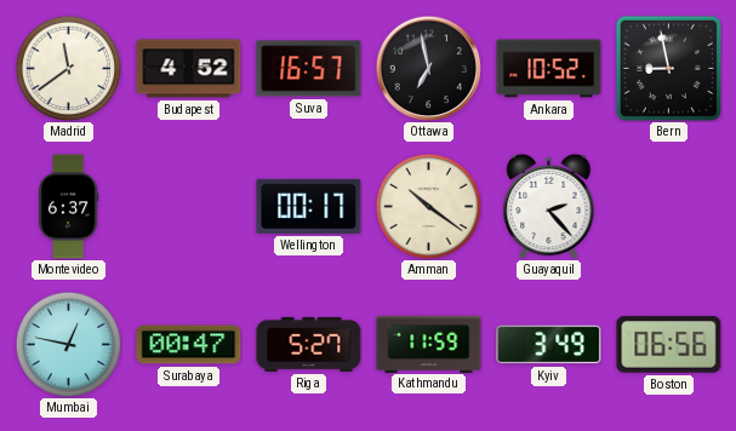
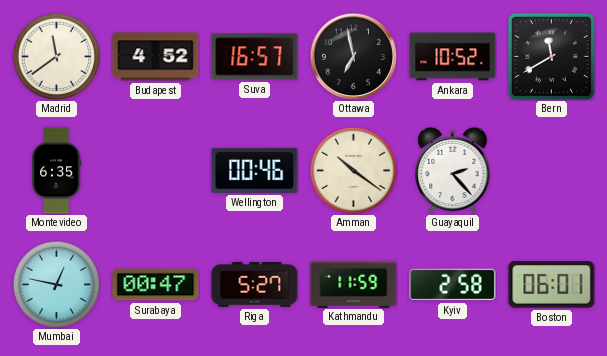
Bern: 8:58 -> 11:40
Montevideo: 6:37 -> 6:35
Wellington: 00:17 -> 00:46
Kyiv: 3:49 -> 2:58
Boston: 06:56 -> 06:01
